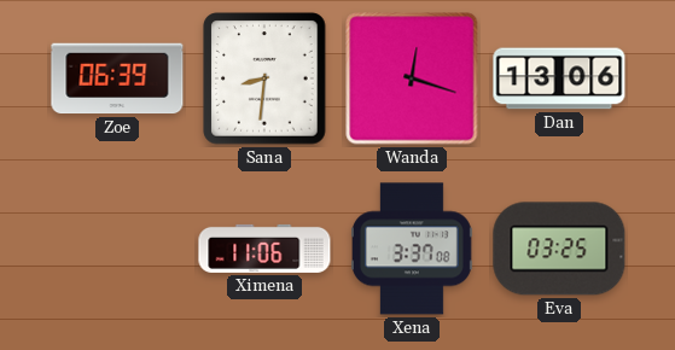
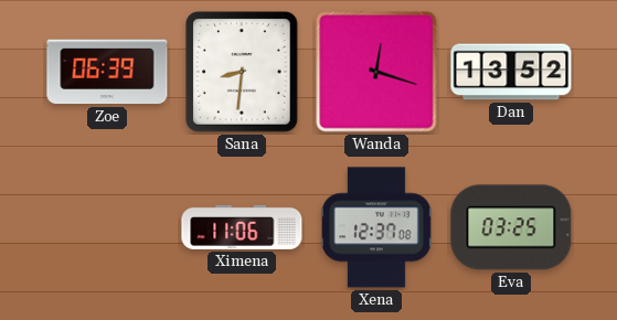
Dan: 13:06 -> 13:52
Xena: 3:37 -> 12:37
